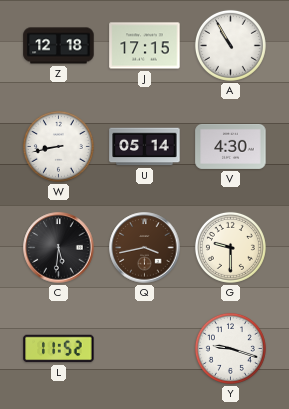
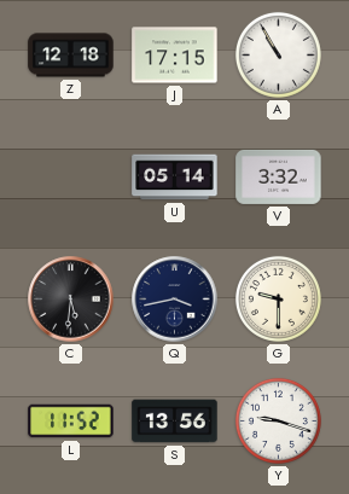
W: 8:43 -> none
V: 4:30 -> 3:32
Q dial: brown -> navy
S: none -> 13:56
